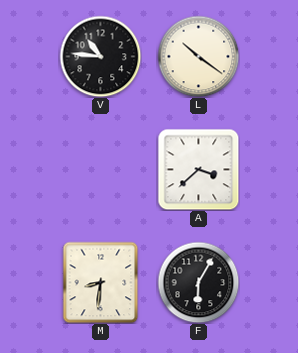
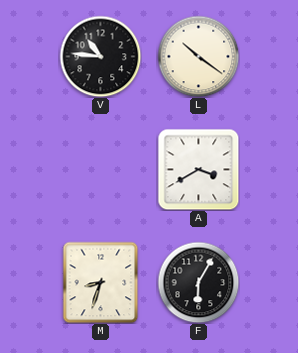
A: 3:38 -> 3:40
M: 8:31 -> 8:33
